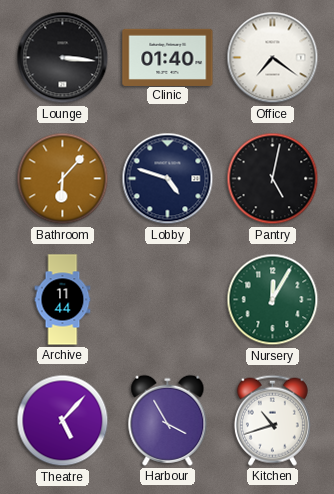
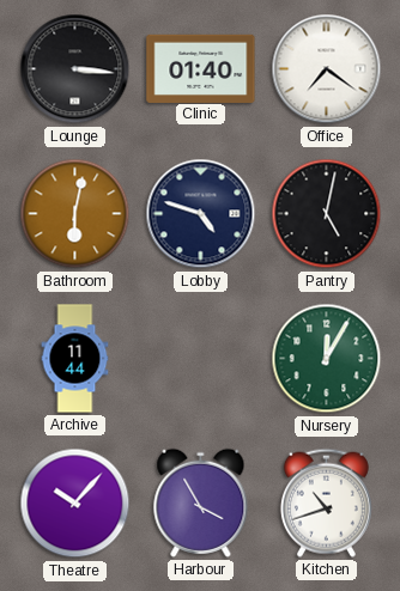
Bathroom: 6:07 -> 6:02
Theatre: 5:07 -> 10:07
